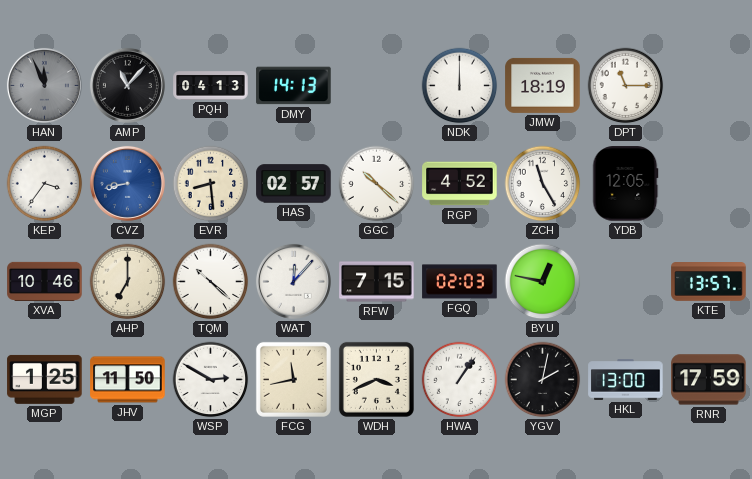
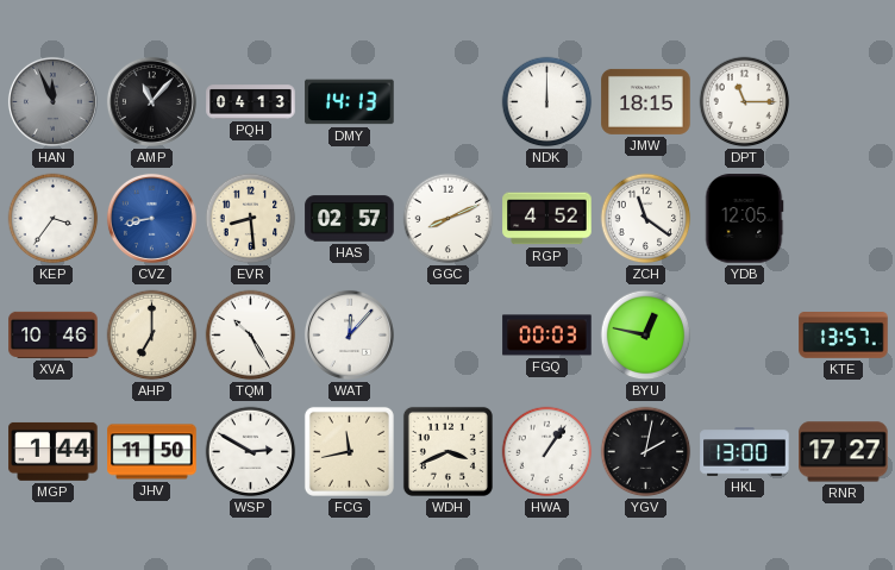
JMW: 18:19 -> 18:15
GGC: 10:22 -> 8:11
ZCH: 11:25 -> 11:21
TQM: 10:22 -> 10:25
RFW: 7:15 -> none
FGQ: 02:03 -> 00:03
MGP: 1:25 -> 1:44
RNR: 17:59 -> 17:27
